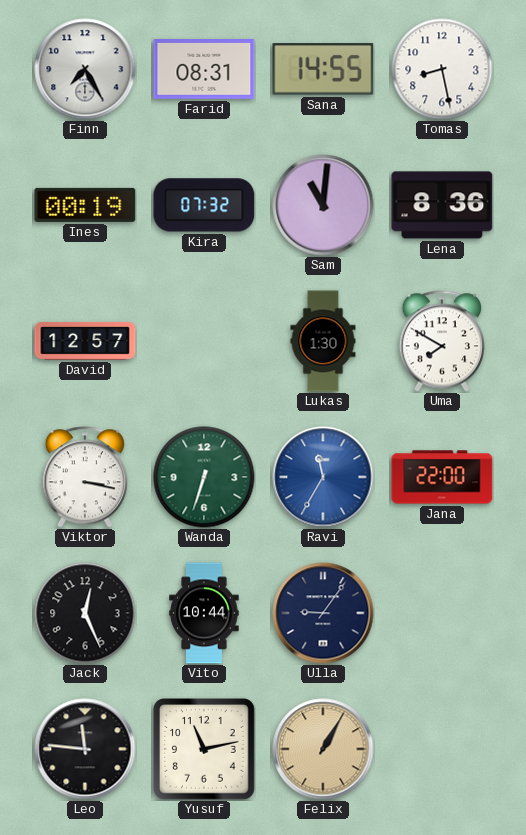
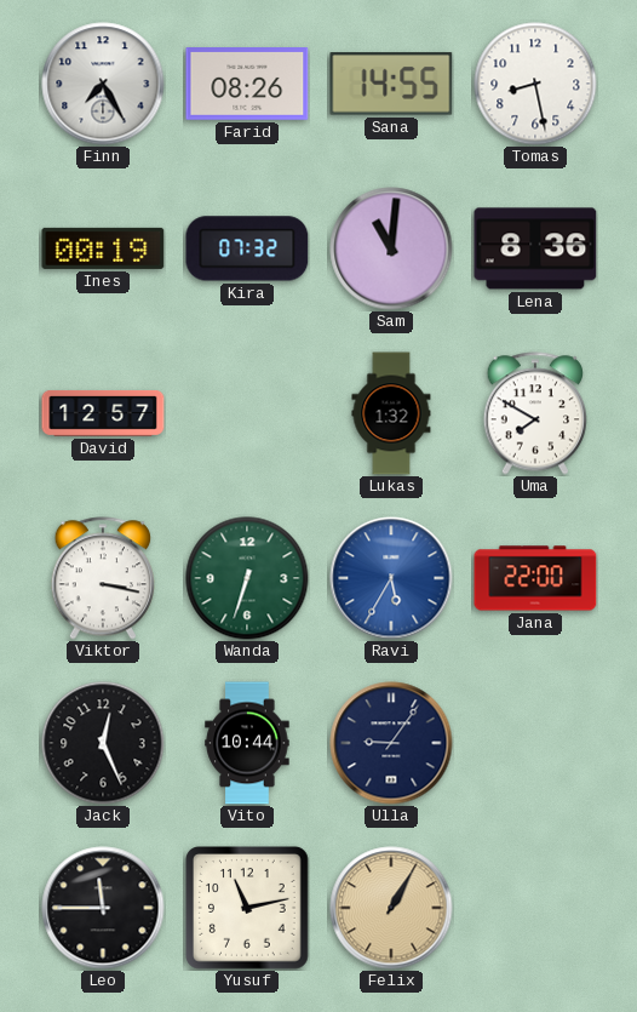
Farid: 08:31 -> 08:26
Lukas: 1:30 -> 1:32
Ravi: 11:35 -> 5:35
Leo: 11:46 -> 11:45
